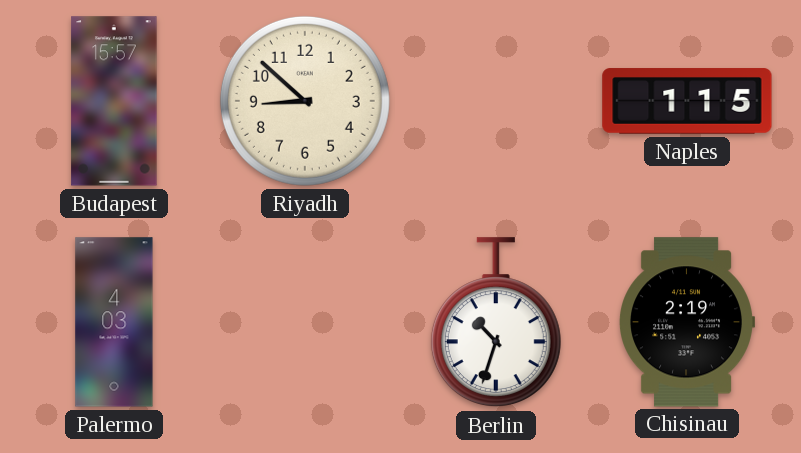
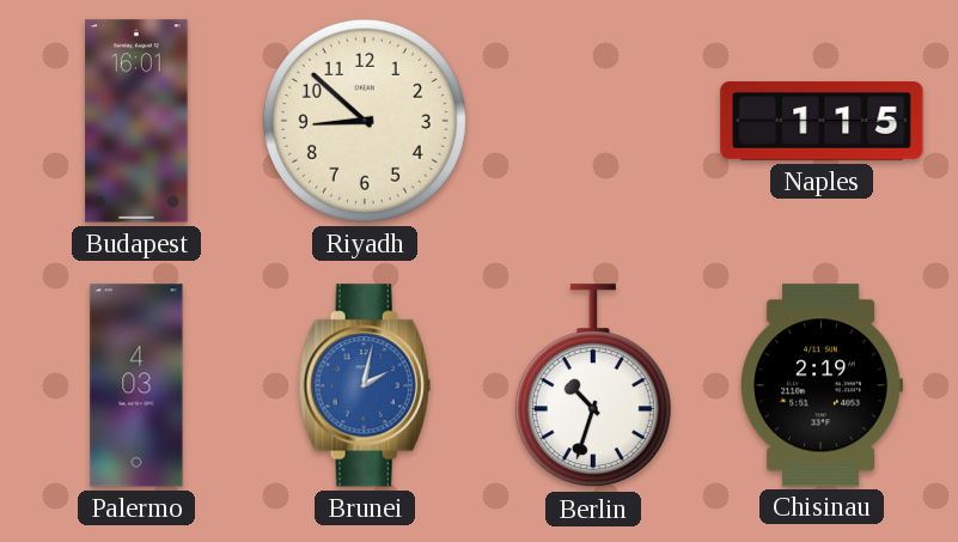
Budapest: 15:57 -> 16:01
Brunei: none -> 2:02
